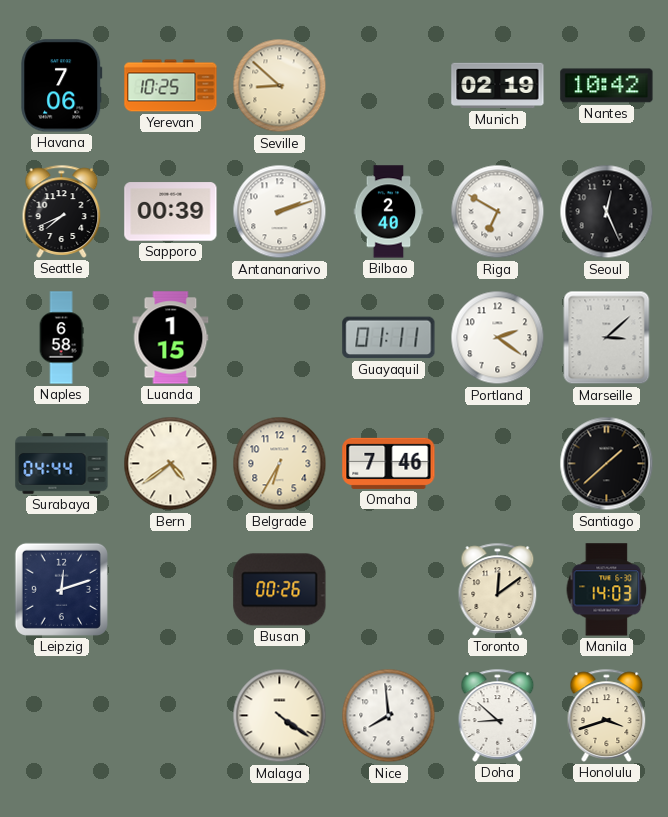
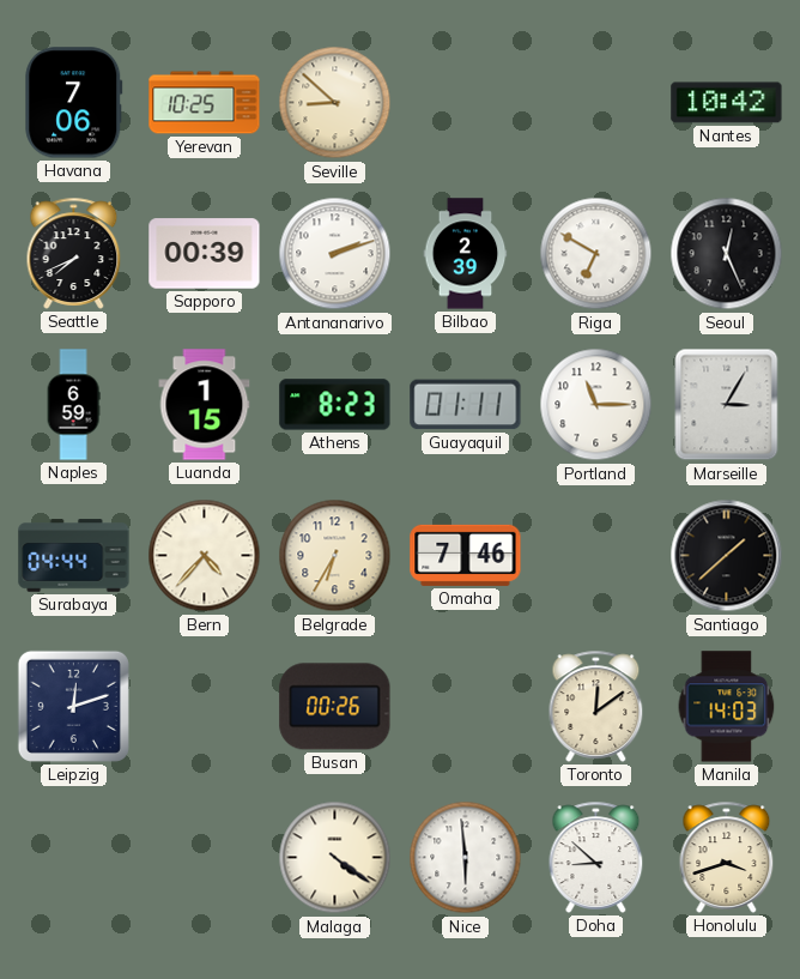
Munich: 02:19 -> none
Bilbao: 2:40 -> 2:39
Naples: 6:58 -> 6:59
Athens: none -> 8:23
Portland: 2:21 -> 11:15
Marseille: 3:08 -> 3:05
Bern: 4:39 -> 4:37
Nice: 7:59 -> 5:59
